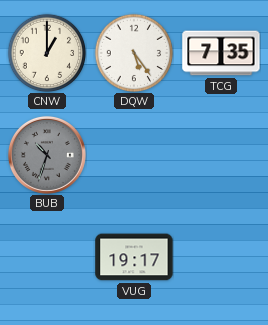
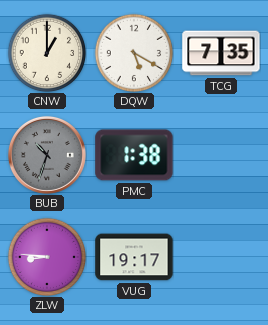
DQW: 5:24 -> 5:20
PMC: none -> 1:38
ZLW: none -> 8:46
